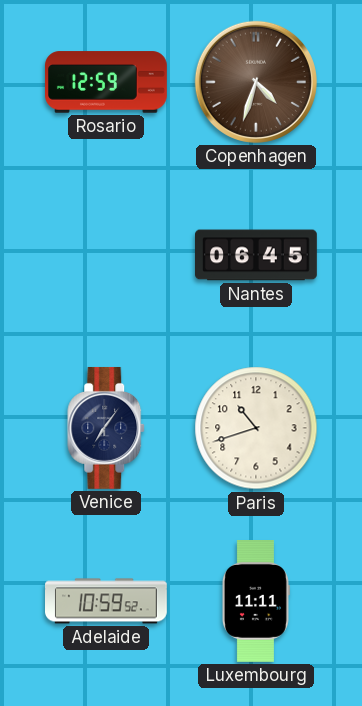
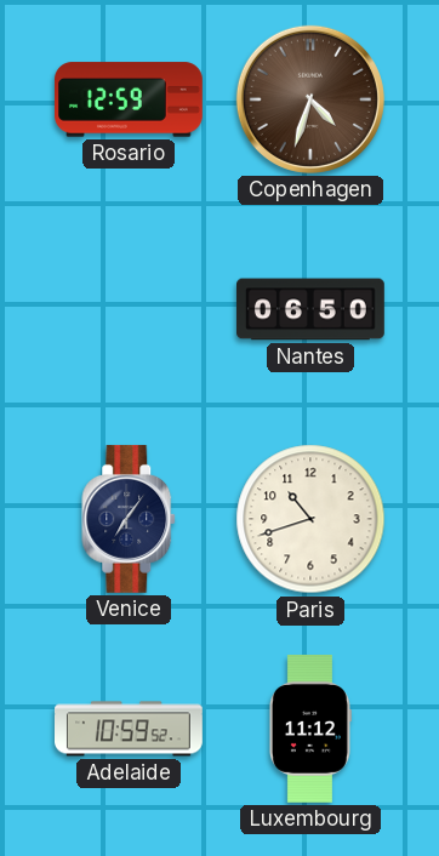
Nantes: 06:45 -> 06:50
Luxembourg: 11:11 -> 11:12
